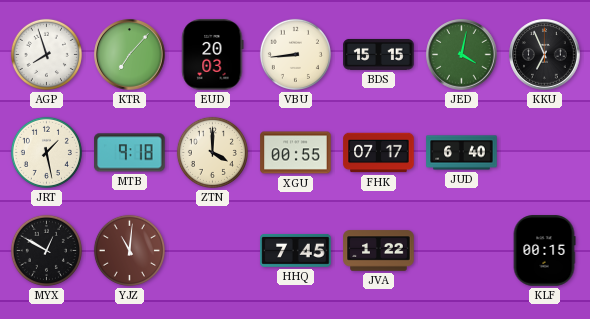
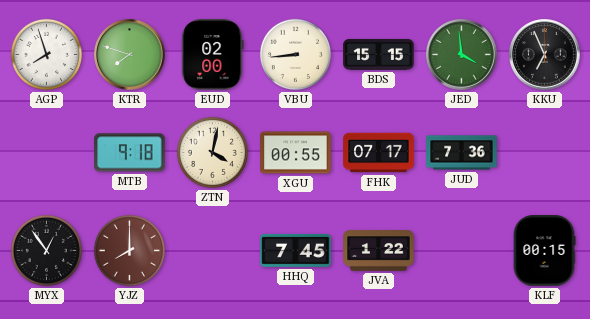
KTR: 7:07 -> 7:48
EUD: 20:03 -> 02:00
JED: 4:02 -> 3:59
JRT: 1:28 -> none
ZTN: 4:00 -> 4:02
JUD: 6:40 -> 7:36
MYX: 12:50 -> 12:54
YJZ: 11:01 -> 8:00
